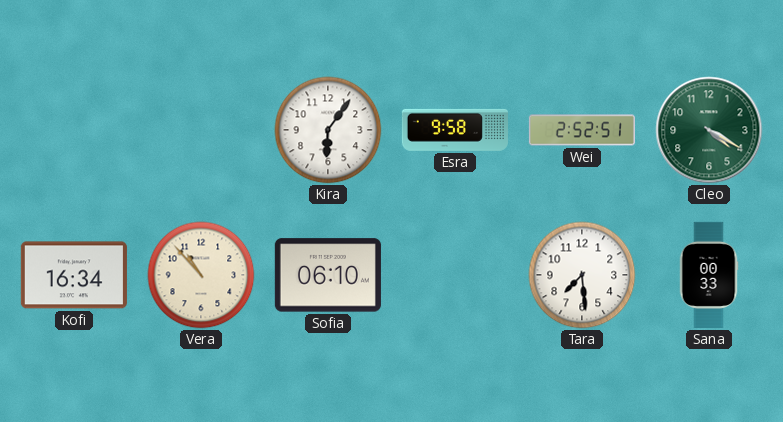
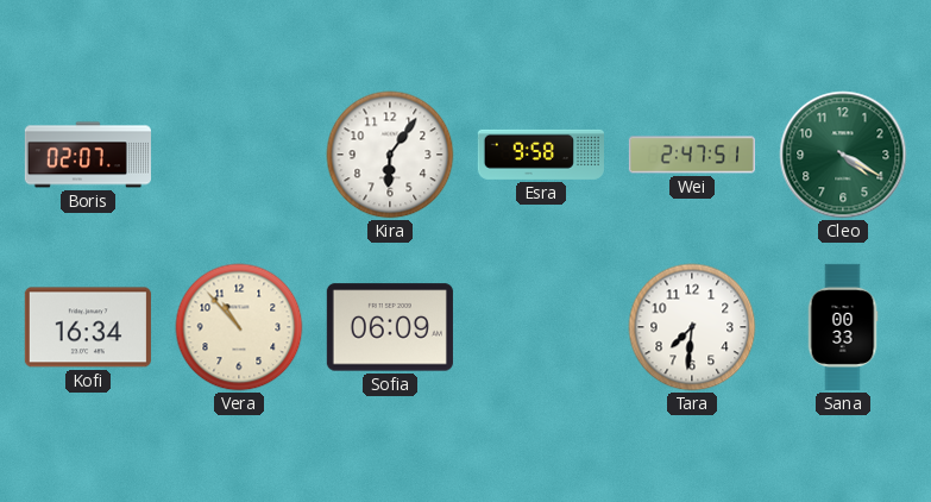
Boris: none -> 02:07
Wei: 2:52 -> 2:47
Sofia: 06:10 -> 06:09
Tara: 7:29 -> 7:31
